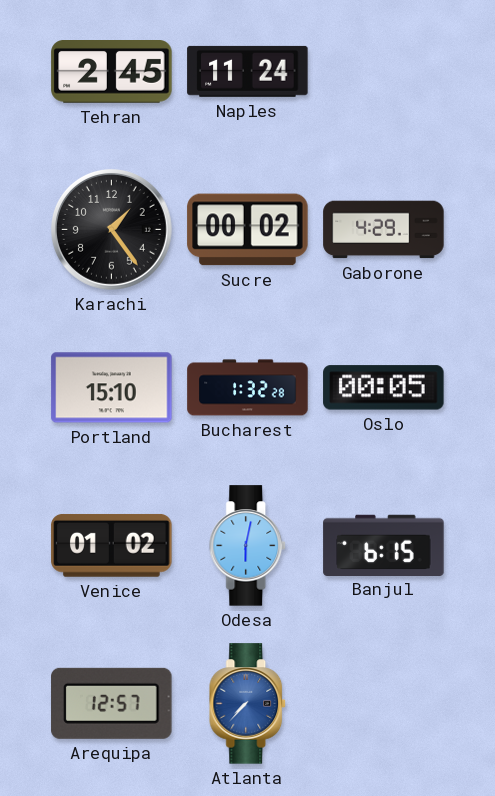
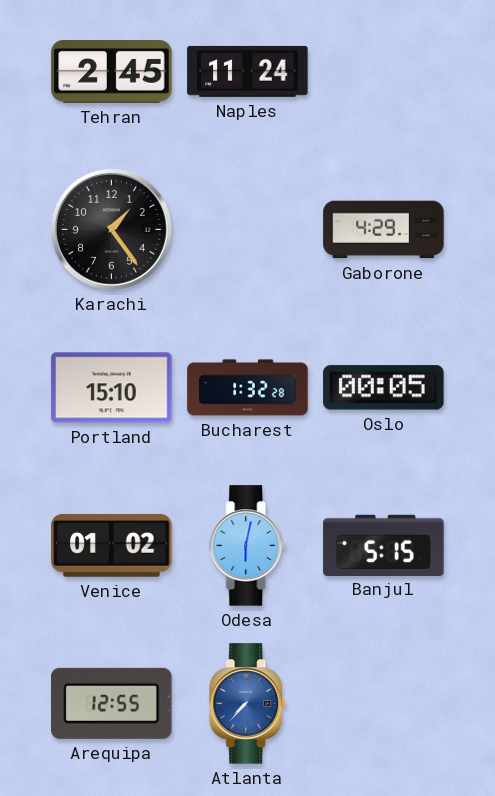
Sucre: 00:02 -> none
Banjul: 6:15 -> 5:15
Arequipa: 12:57 -> 12:55
